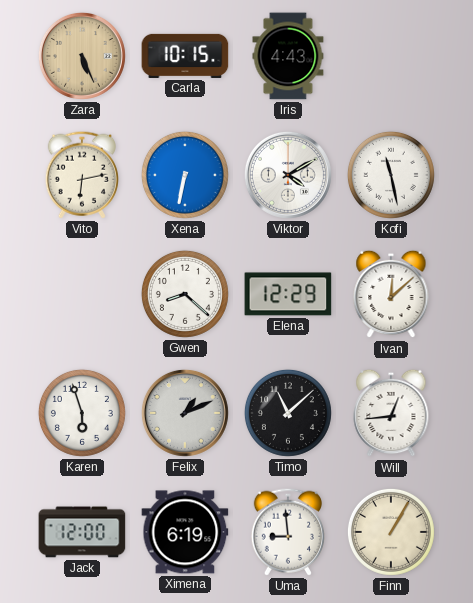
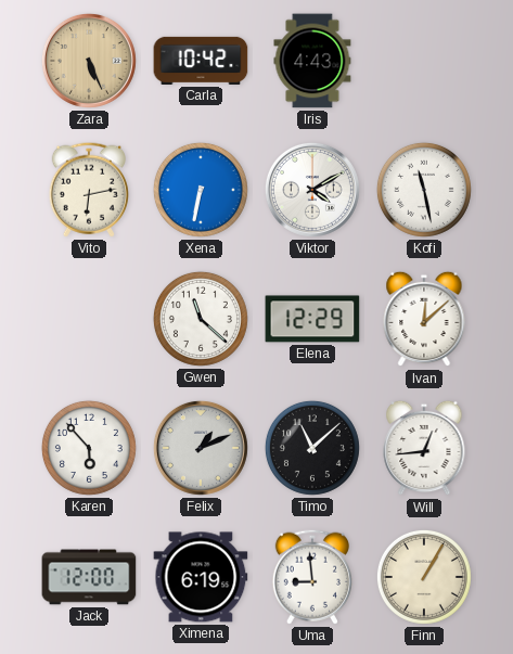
Carla: 10:15 -> 10:42
Gwen: 8:22 -> 11:22
Karen: 5:57 -> 5:53
